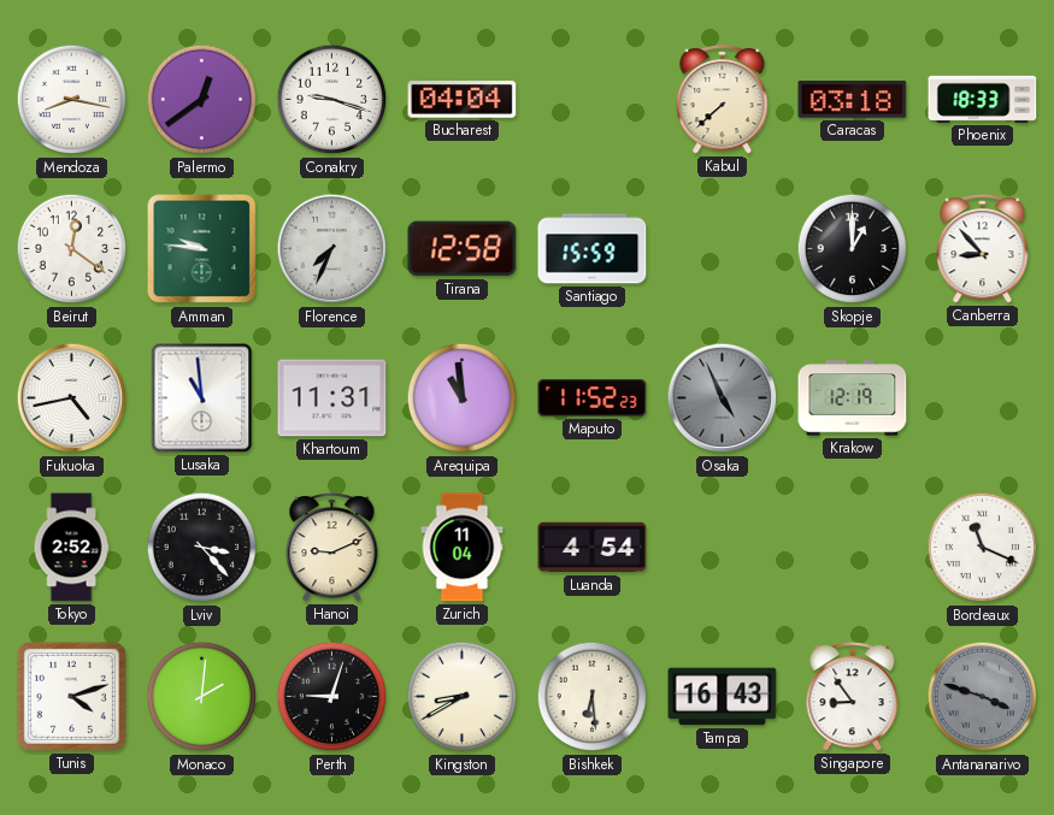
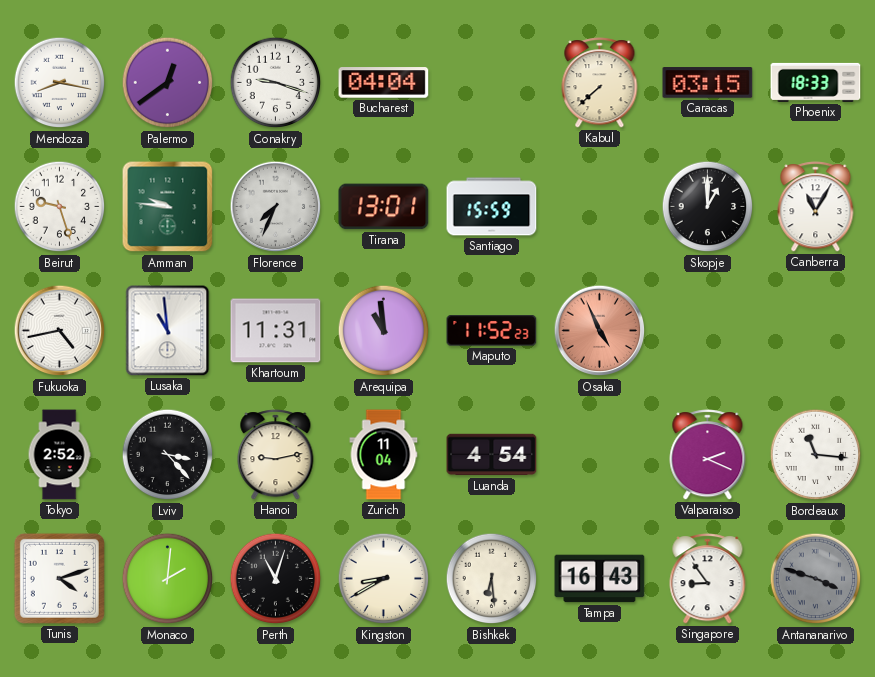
Caracas: 03:18 -> 03:15
Beirut: 12:21 -> 9:27
Tirana: 12:58 -> 13:01
Canberra: 8:53 -> 11:05
Osaka dial: grey -> salmon
Krakow: 12:19 -> none
Hanoi: 9:11 -> 9:13
Valparaiso: none -> 2:19
Bordeaux: 11:19 -> 11:16
Perth: 9:03 -> 11:03
